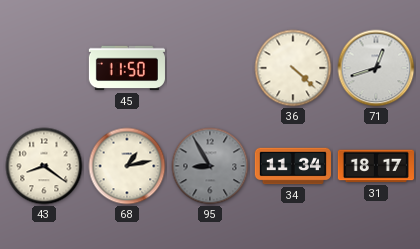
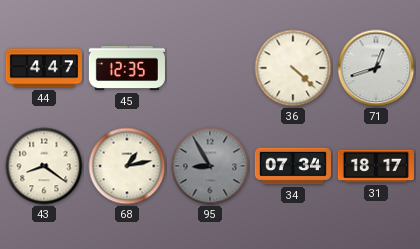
44: none -> 4:47
45: 11:50 -> 12:35
34: 11:34 -> 07:34
